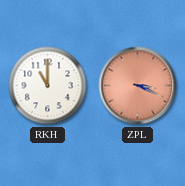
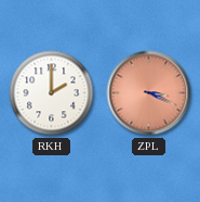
RKH: 11:00 -> 2:00
